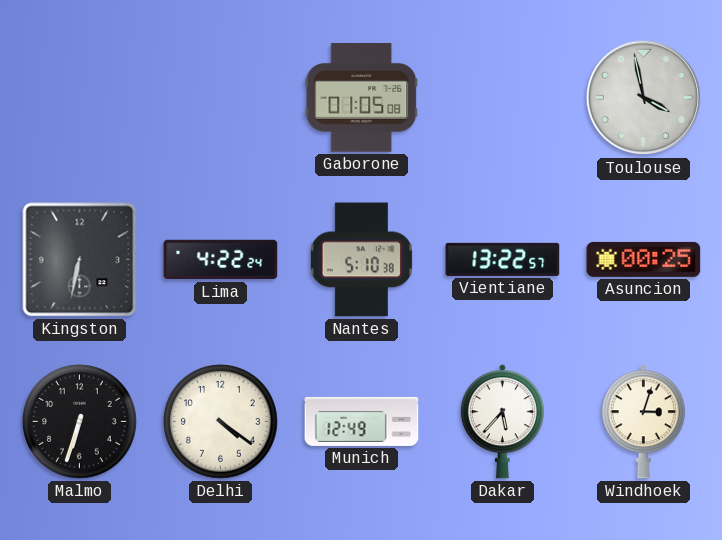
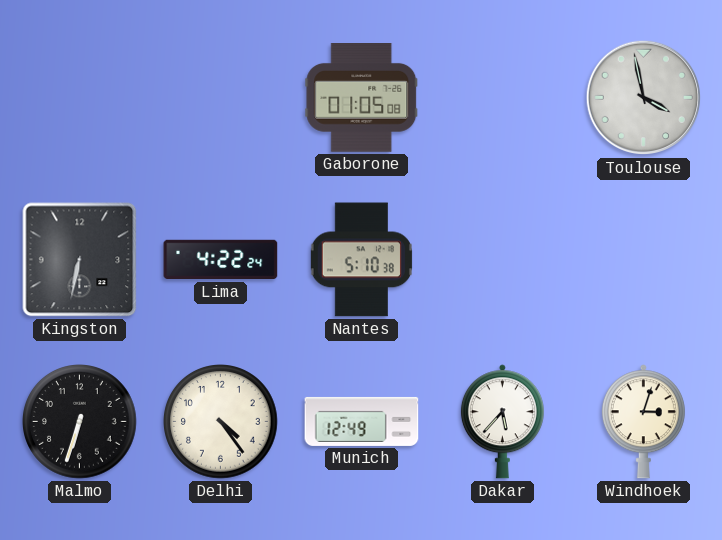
Vientiane: 13:22 -> none
Asuncion: 00:25 -> none
Delhi: 4:21 -> 4:24
